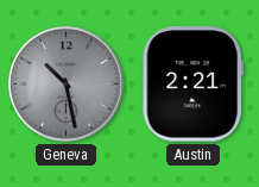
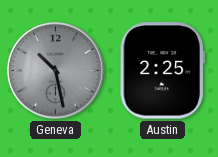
Austin: 2:21 -> 2:25
